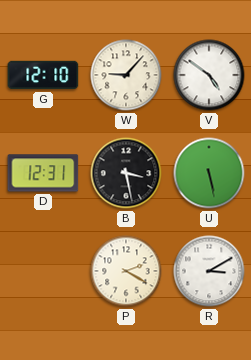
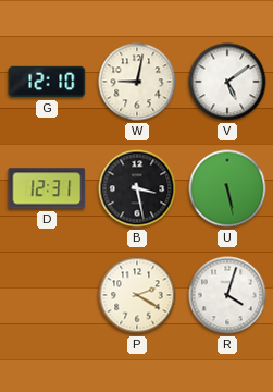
W: 9:07 -> 9:02
V: 4:51 -> 5:09
R: 3:10 -> 4:03
